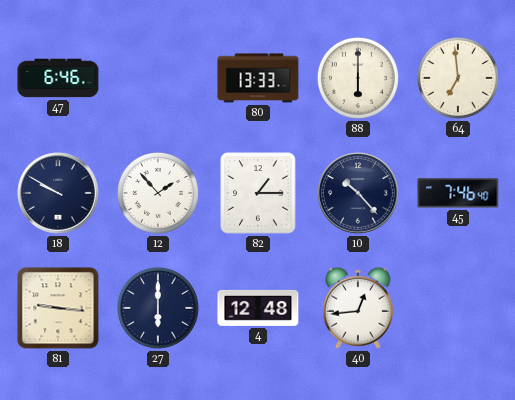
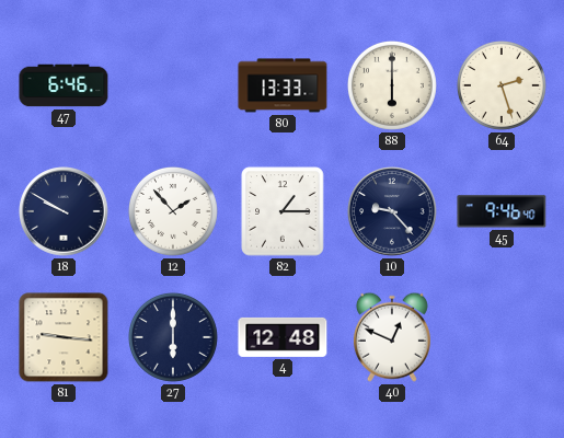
64: 6:59 -> 2:27
10: 10:23 -> 9:23
45: 7:46 -> 9:46
40: 12:44 -> 12:49
